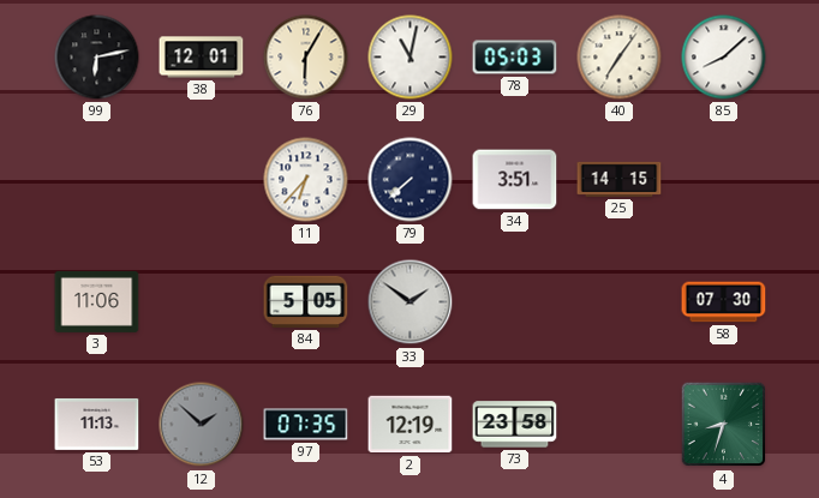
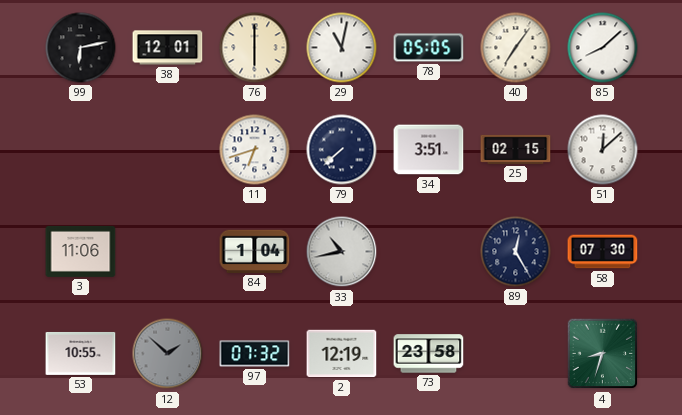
76: 6:05 -> 6:00
78: 05:03 -> 05:05
11: 6:37 -> 6:42
25: 14:15 -> 02:15
51: none -> 12:08
84: 5:05 -> 1:04
33: 1:51 -> 10:43
89: none -> 12:25
53: 11:13 -> 10:55
97: 07:35 -> 07:32
